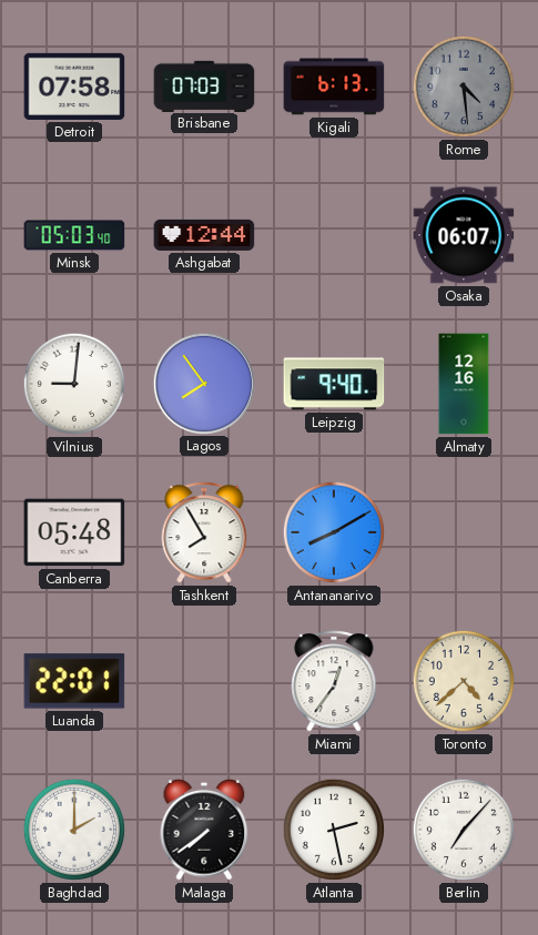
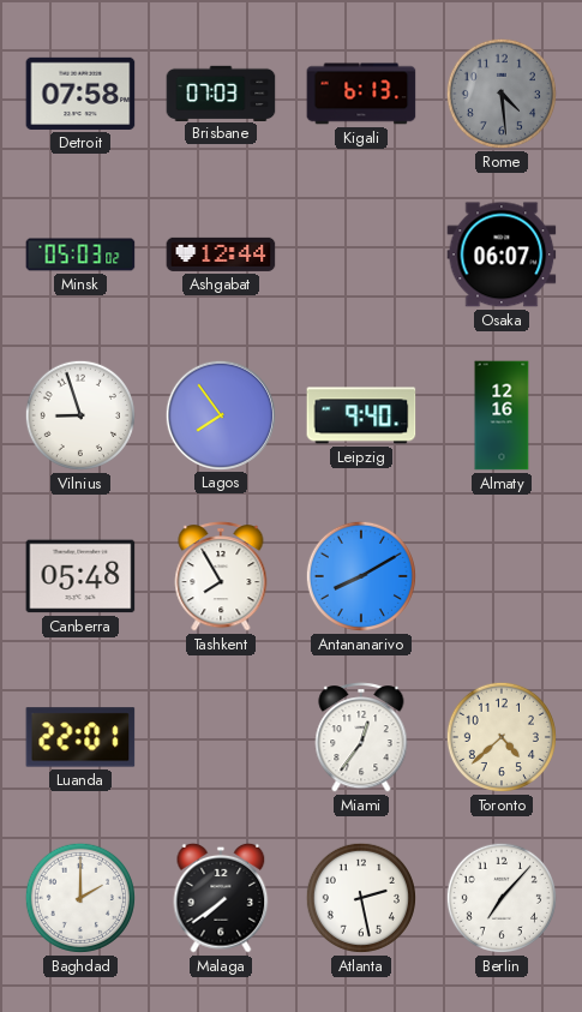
Minsk: 05:03:40 -> 05:03:02
Vilnius: 9:01 -> 8:57
